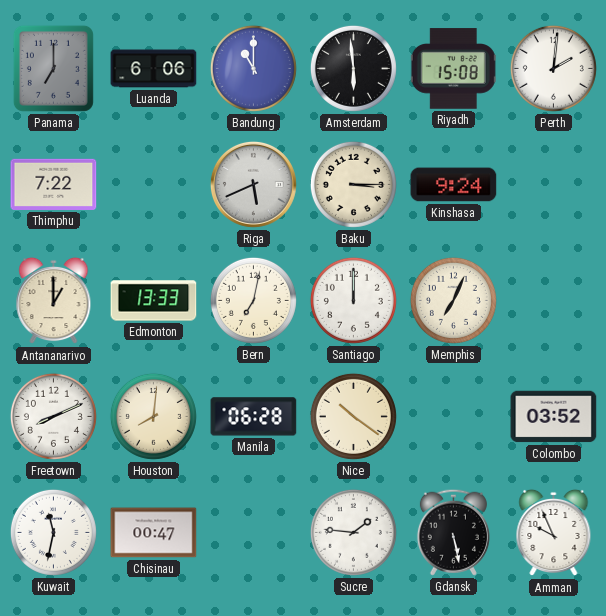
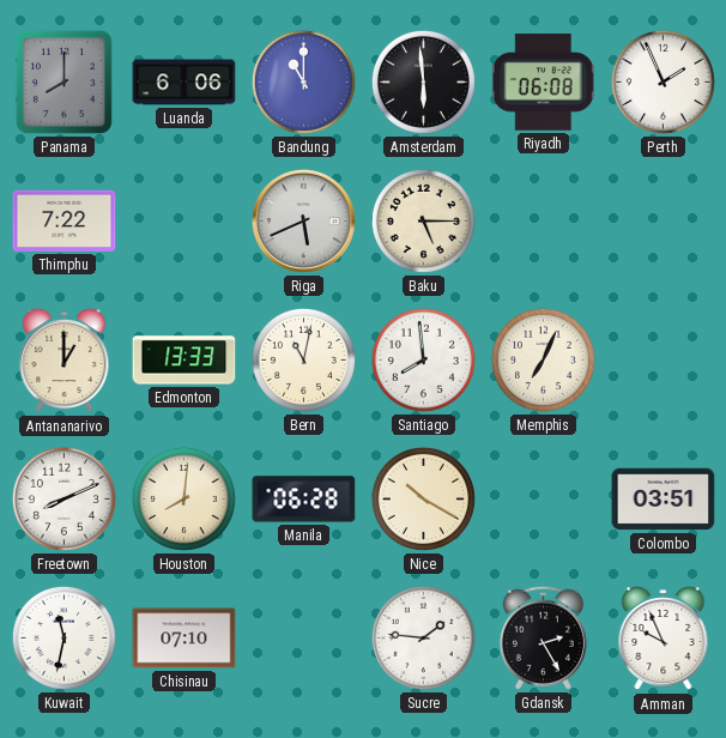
Panama: 7:00 -> 8:00
Riyadh: 15:08 -> 06:08
Perth: 2:01 -> 1:56
Baku: 3:15 -> 5:15
Kinshasa: 9:24 -> none
Bern: 7:02 -> 11:02
Santiago: 12:00 -> 7:59
Nice: 10:21 -> 10:20
Colombo: 03:52 -> 03:51
Chisinau: 00:47 -> 07:10
Gdansk: 5:28 -> 2:25
